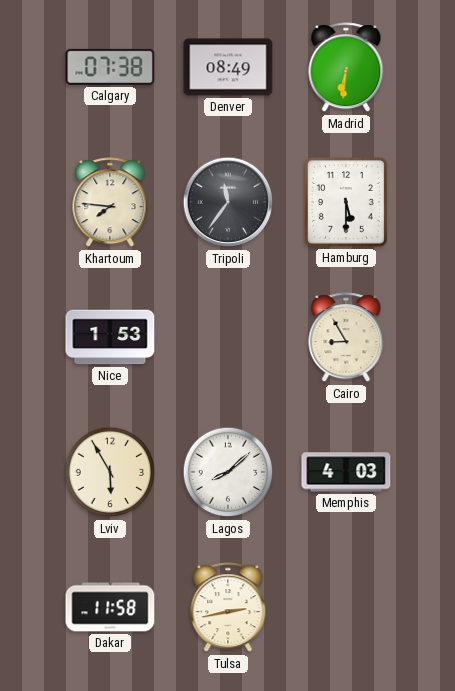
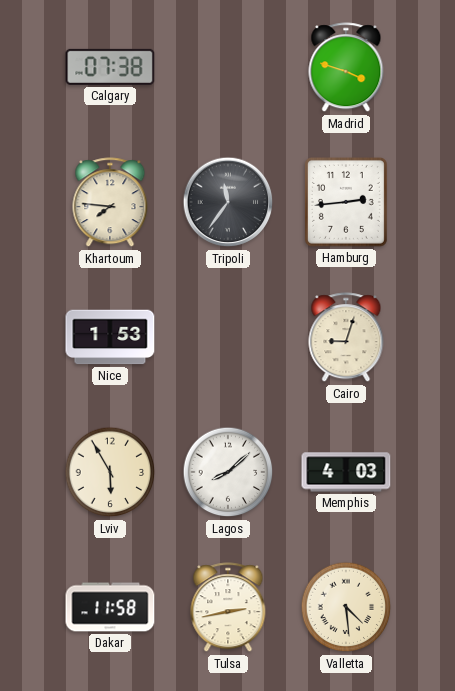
Denver: 08:49 -> none
Madrid: 6:31 -> 3:48
Hamburg: 5:30 -> 2:44
Cairo: 8:55 -> 9:03
Valletta: none -> 4:29
